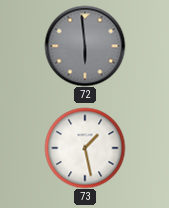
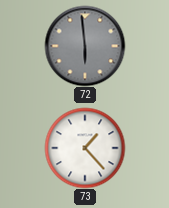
73: 1:28 -> 1:23
